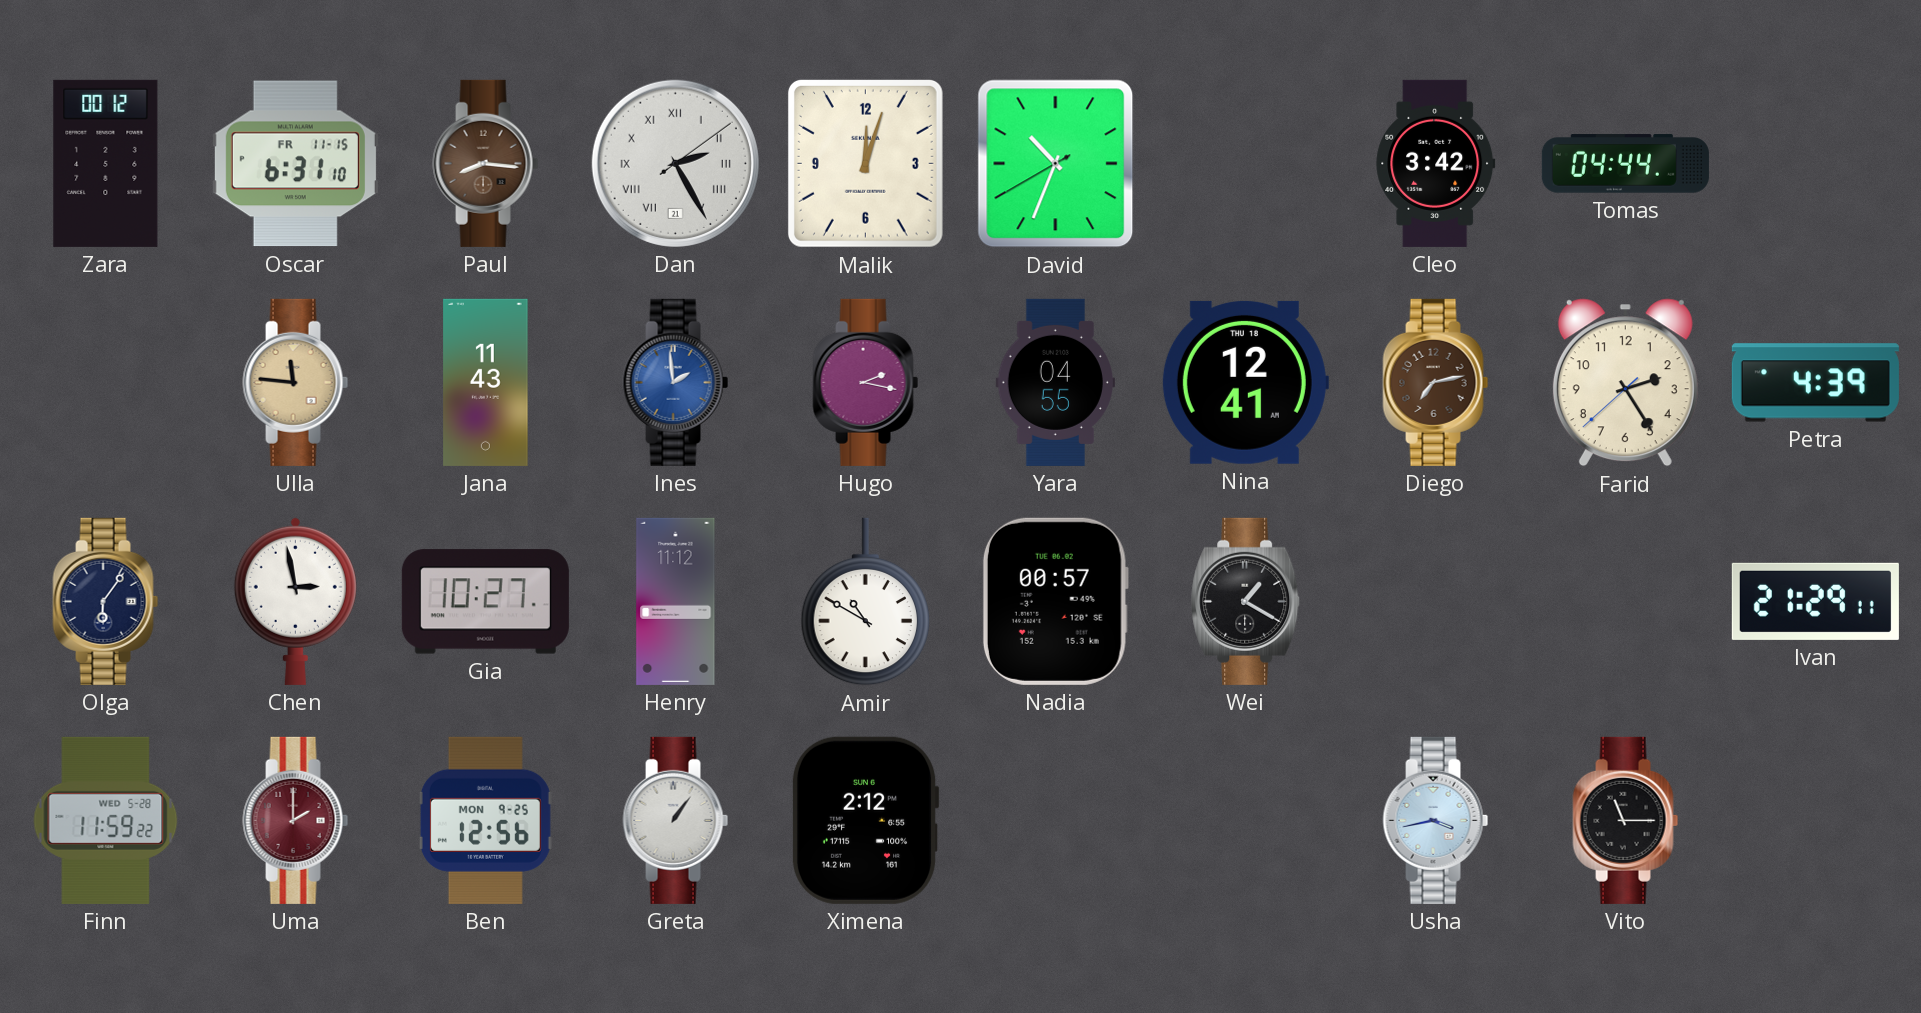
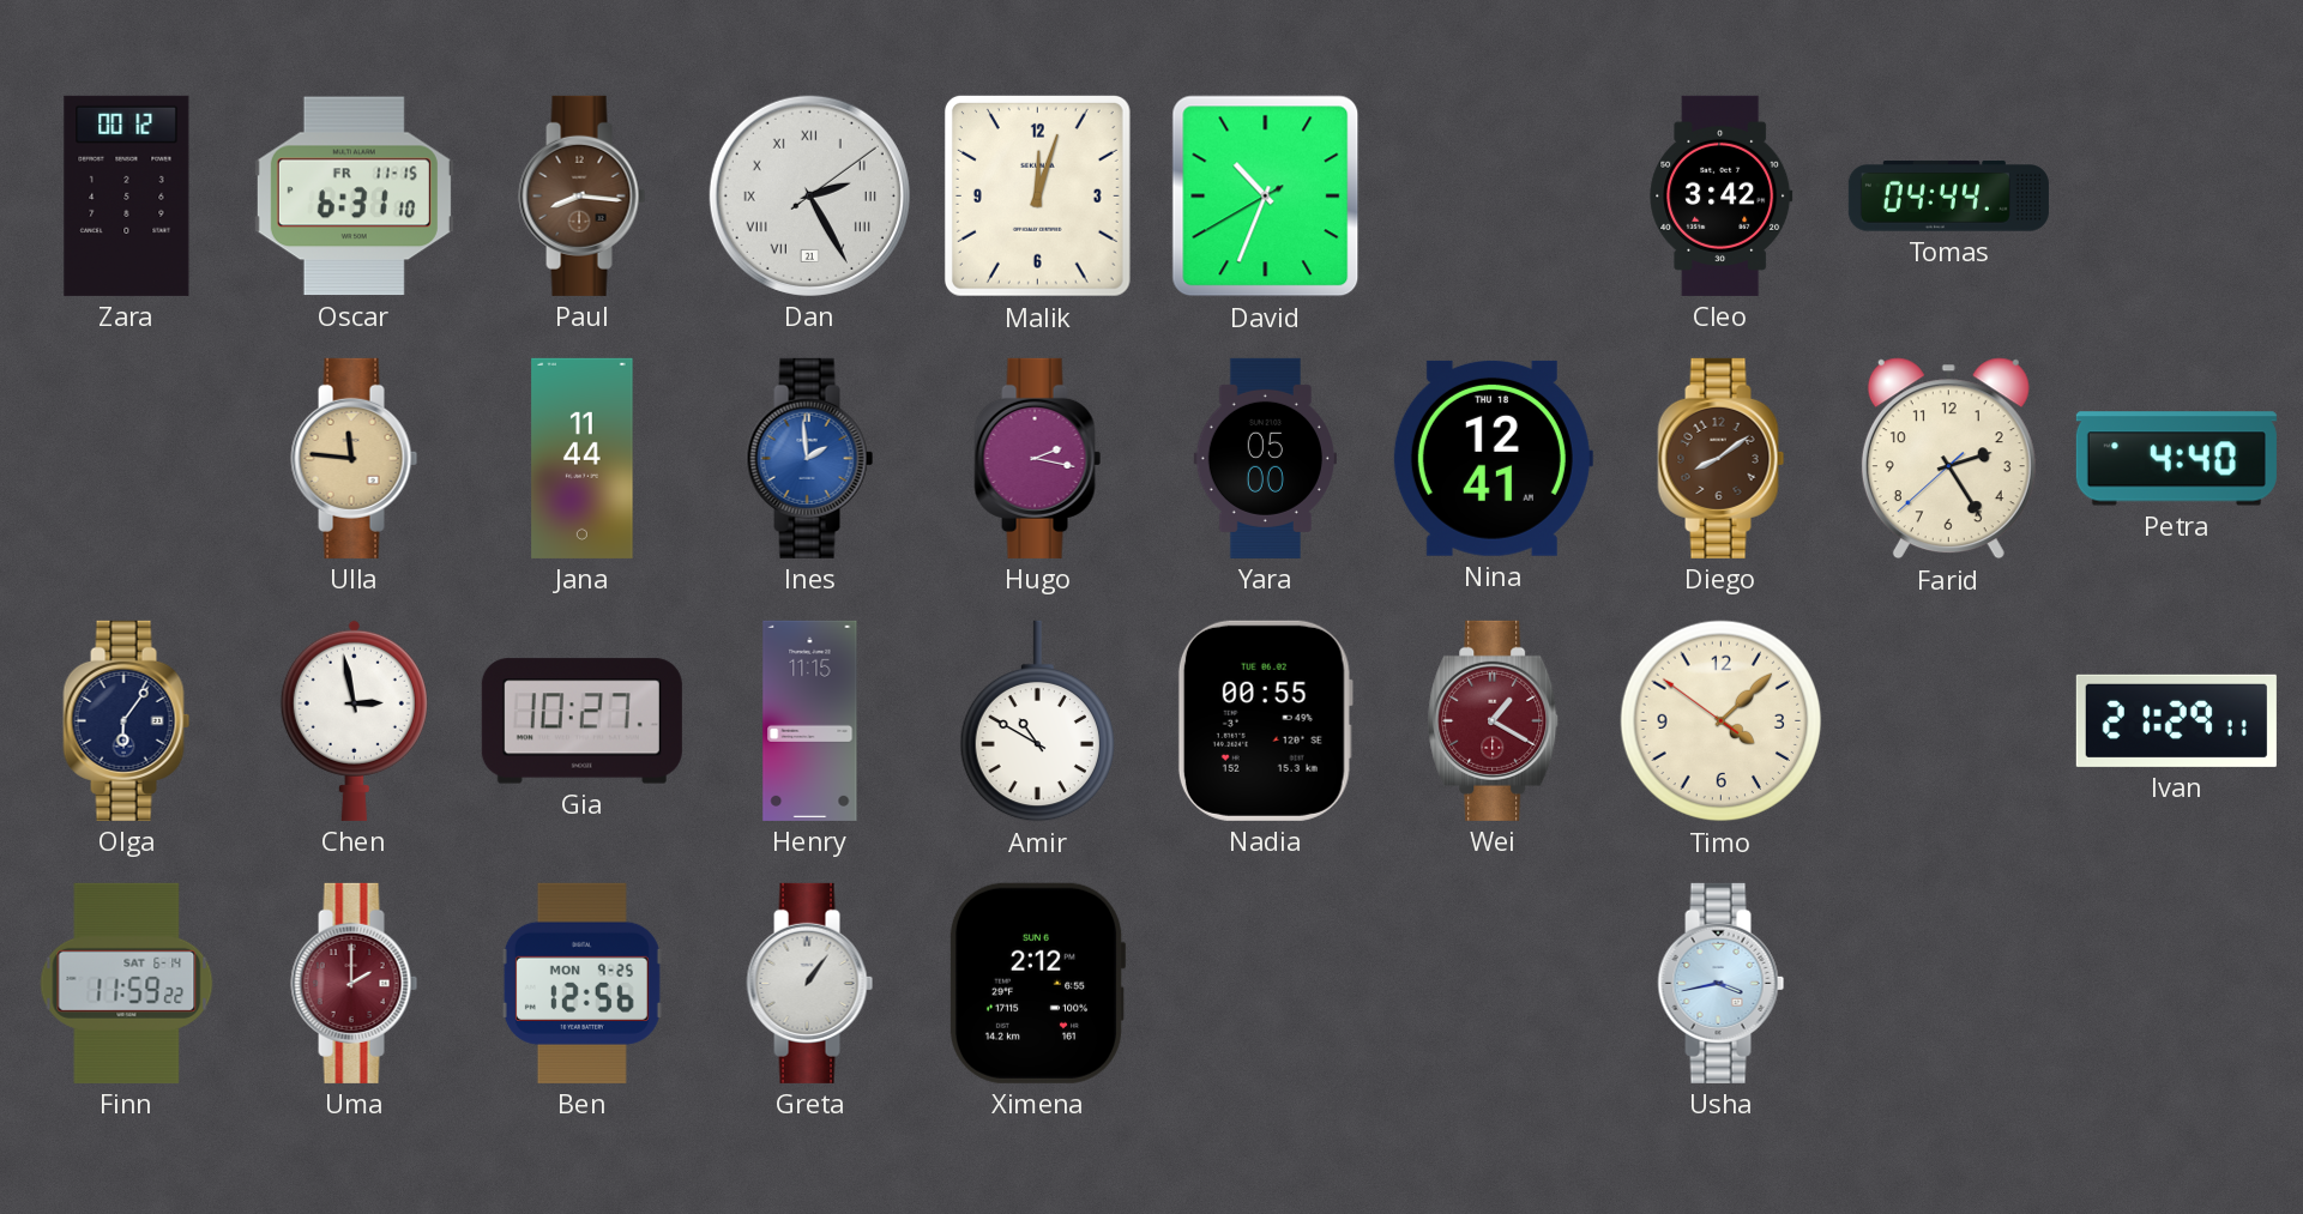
Jana: 11:43 -> 11:44
Yara: 04:55 -> 05:00
Diego: 7:13 -> 8:09
Petra: 4:39 -> 4:40
Henry: 11:12 -> 11:15
Nadia: 00:57 -> 00:55
Wei dial: black -> burgundy
Timo: none -> 4:07
Finn date: WED 5-28 -> SAT 6-14
Vito: 11:15 -> none
